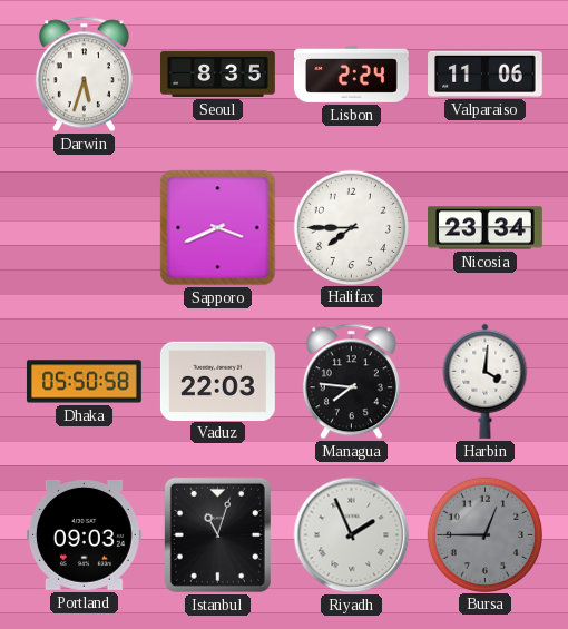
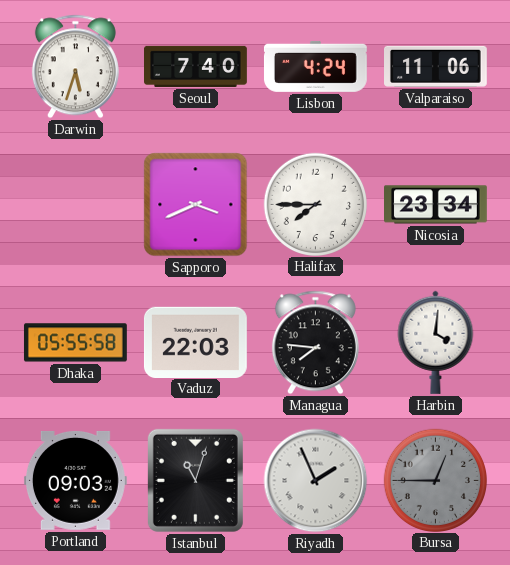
Seoul: 8:35 -> 7:40
Lisbon: 2:24 -> 4:24
Dhaka: 05:50 -> 05:55
